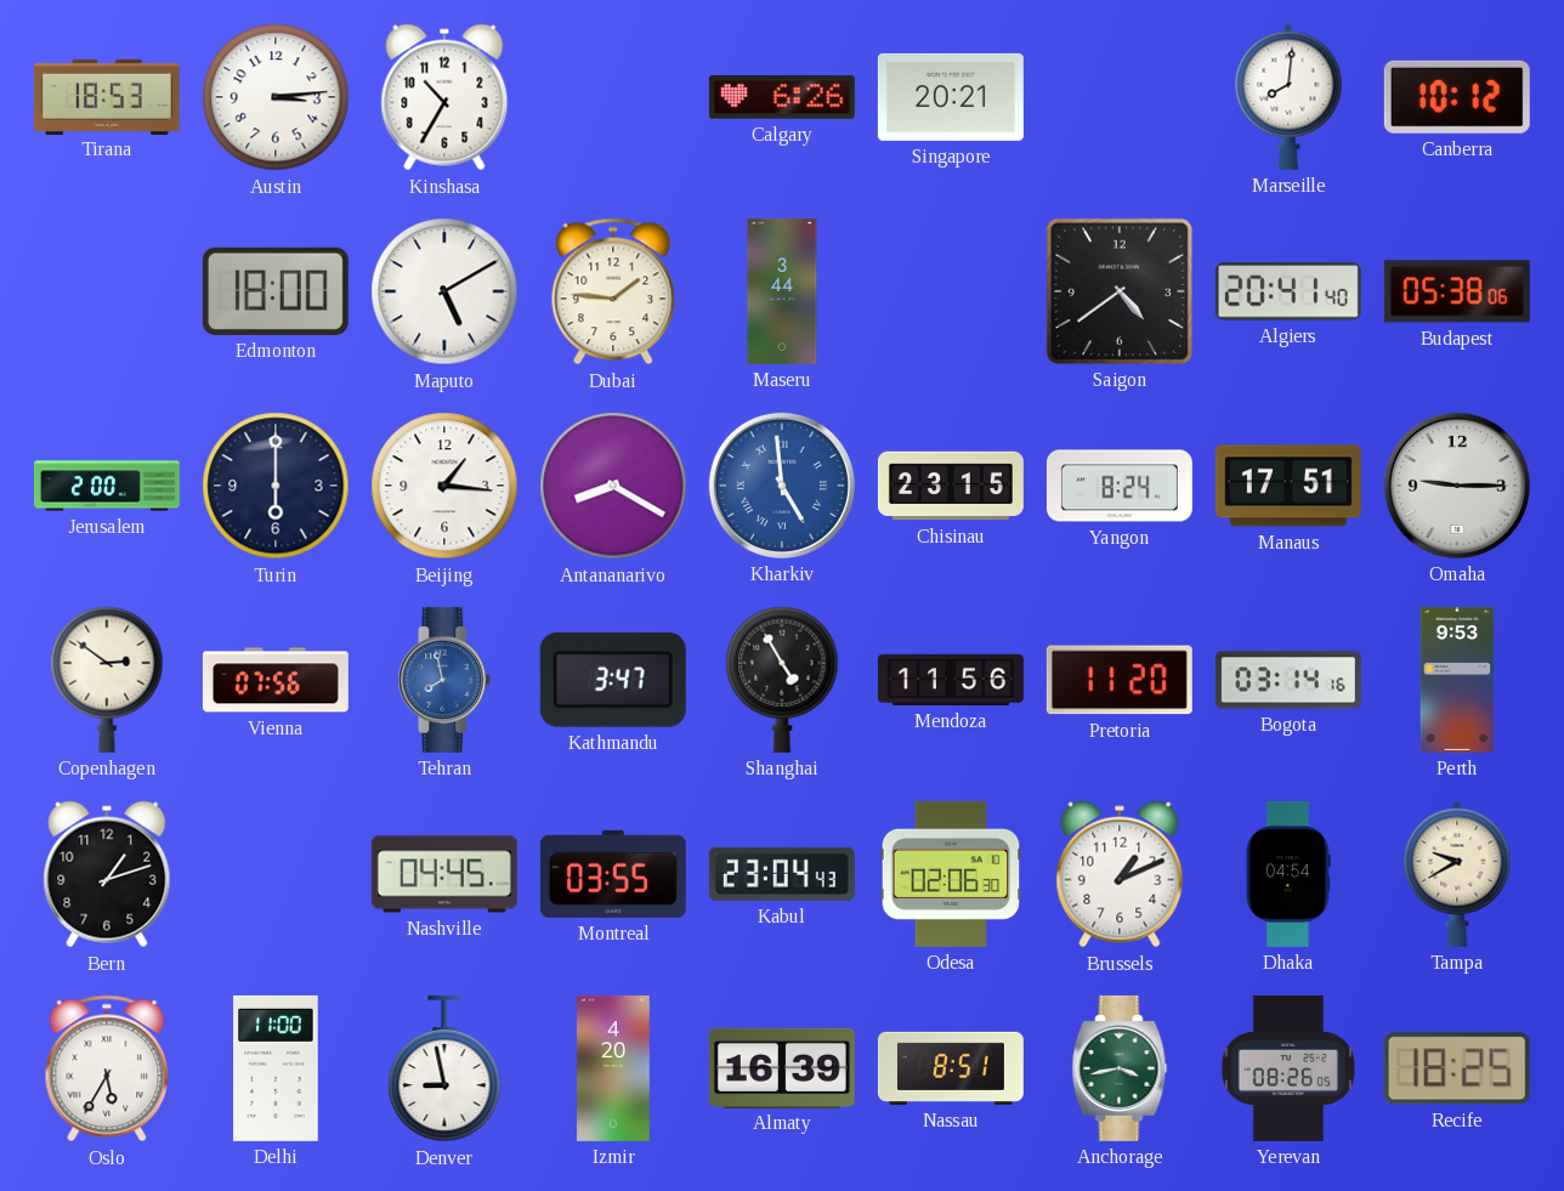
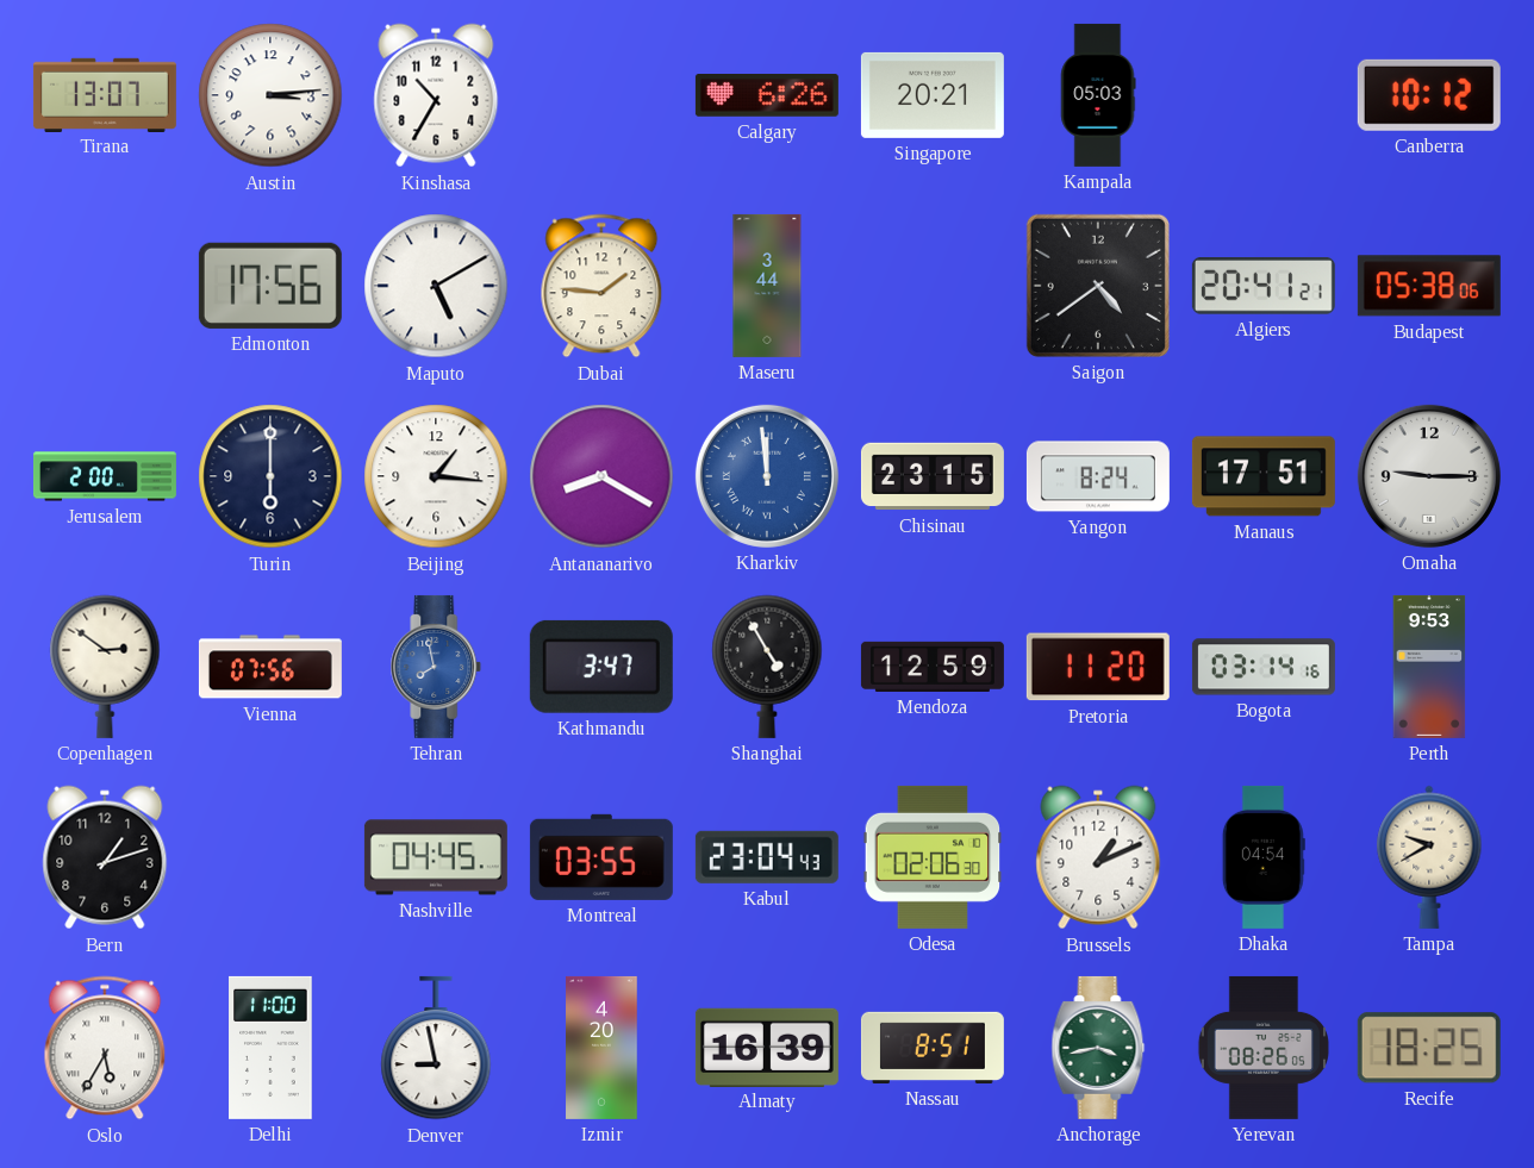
Tirana: 18:53 -> 13:07
Kampala: none -> 05:03
Marseille: 8:01 -> none
Edmonton: 18:00 -> 17:56
Algiers: 20:41:40 -> 20:41:21
Kharkiv: 4:59 -> 11:59
Mendoza: 11:56 -> 12:59
